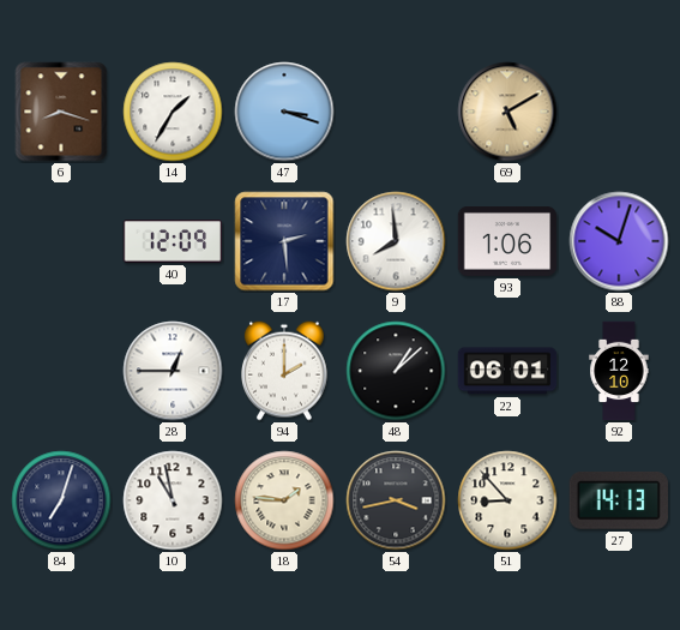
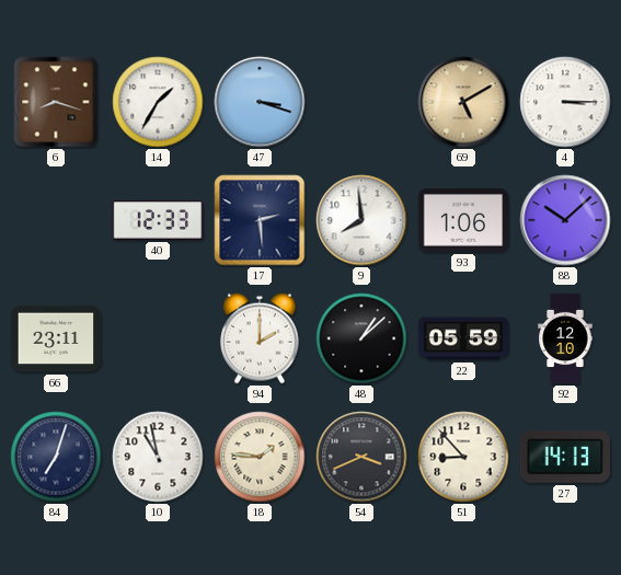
4: none -> 3:15
40: 12:09 -> 12:33
88: 10:03 -> 10:08
66: none -> 23:11
28: 12:45 -> none
22: 06:01 -> 05:59
54: 3:43 -> 3:41
